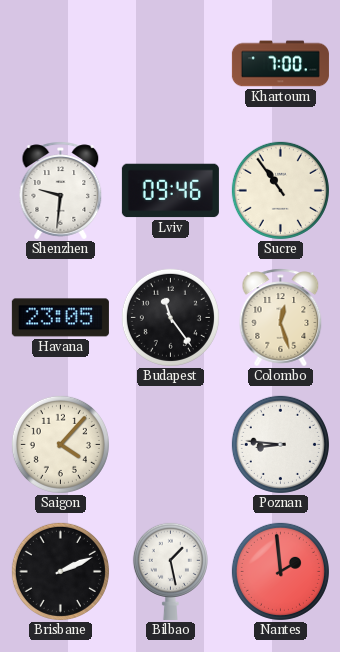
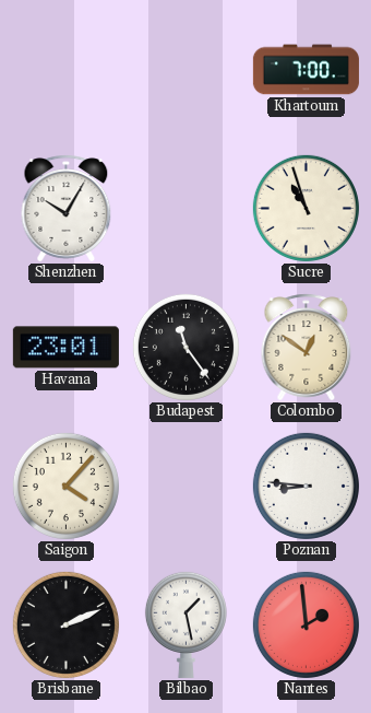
Shenzhen: 9:31 -> 10:05
Lviv: 09:46 -> none
Sucre: 10:54 -> 10:57
Havana: 23:05 -> 23:01
Colombo: 12:27 -> 12:51
